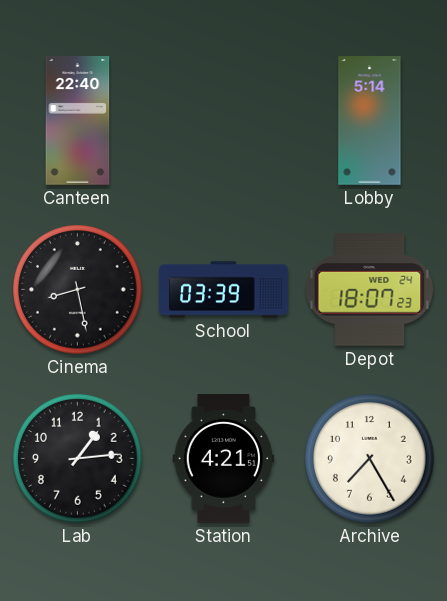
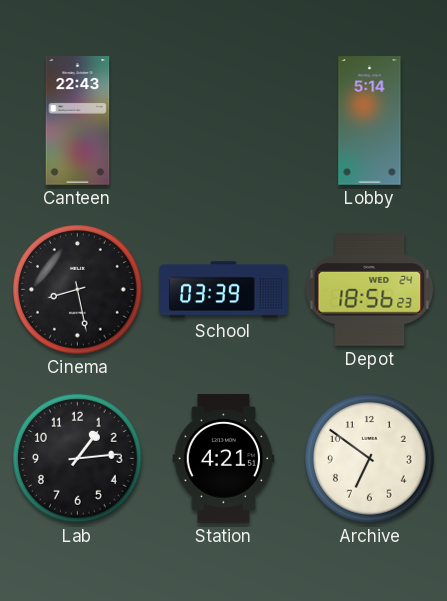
Canteen: 22:40 -> 22:43
Depot: 18:07 -> 18:56
Archive: 7:25 -> 6:51
